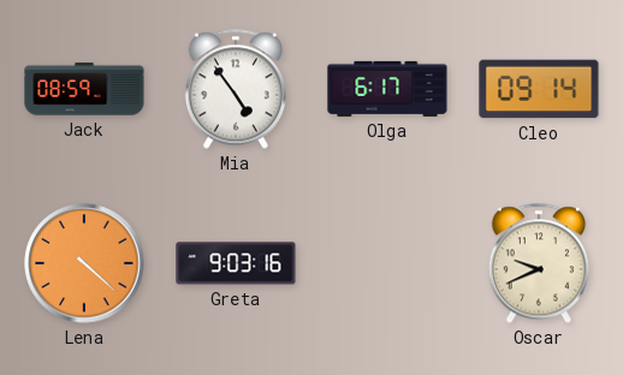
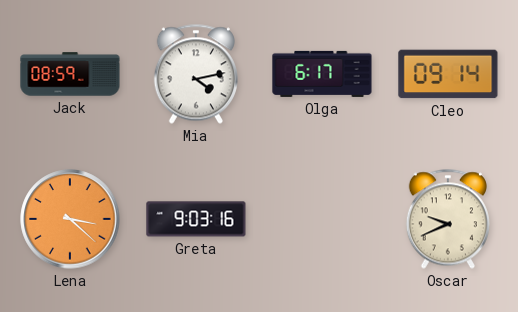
Mia: 4:54 -> 4:13
Lena: 4:22 -> 3:22
